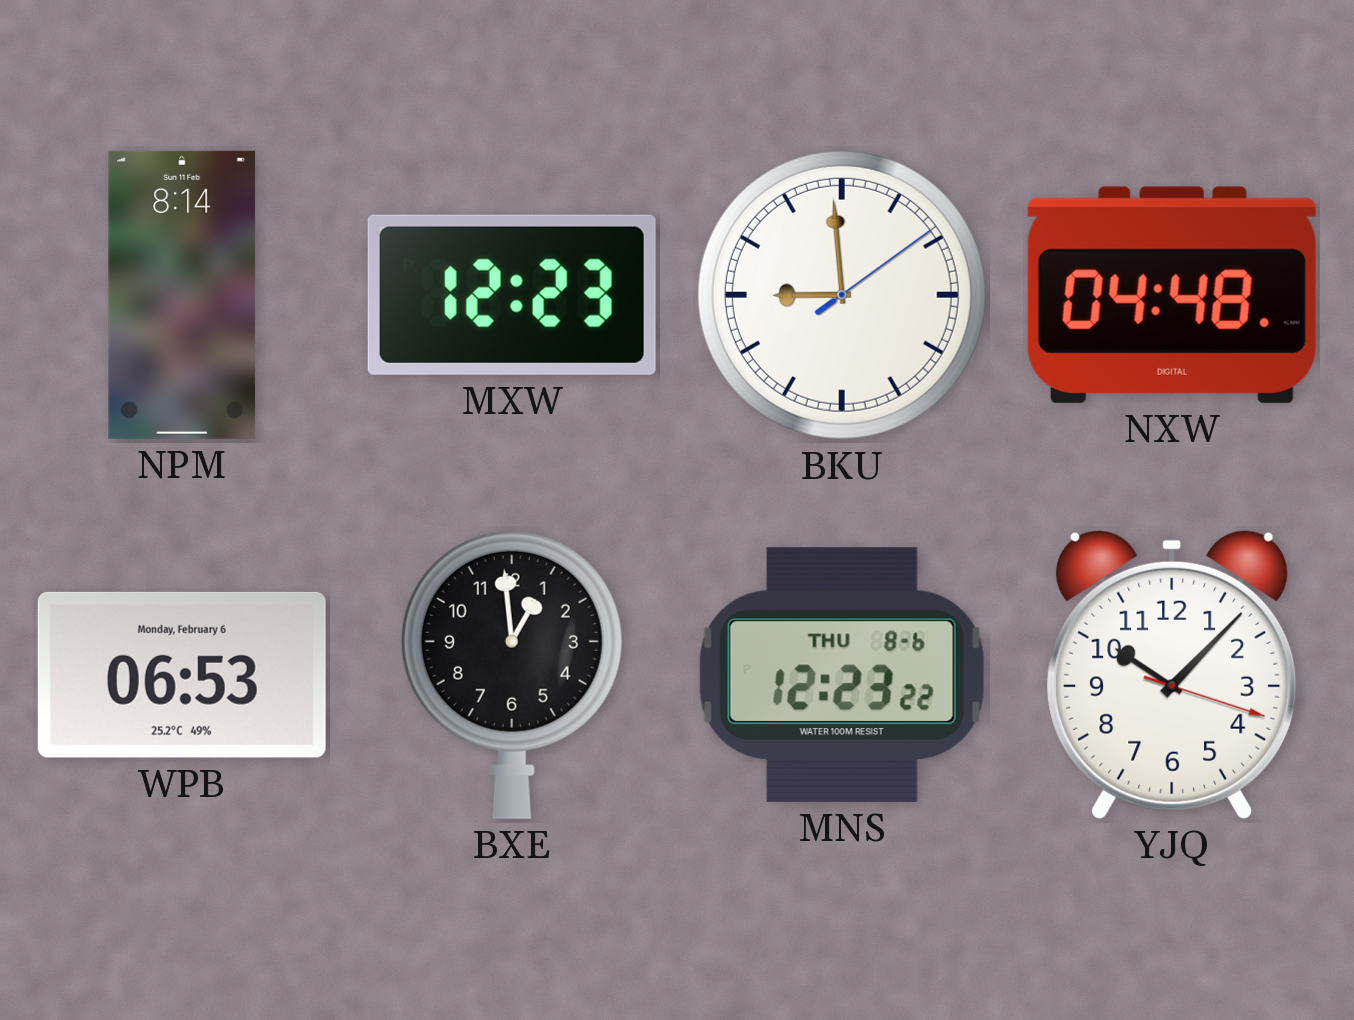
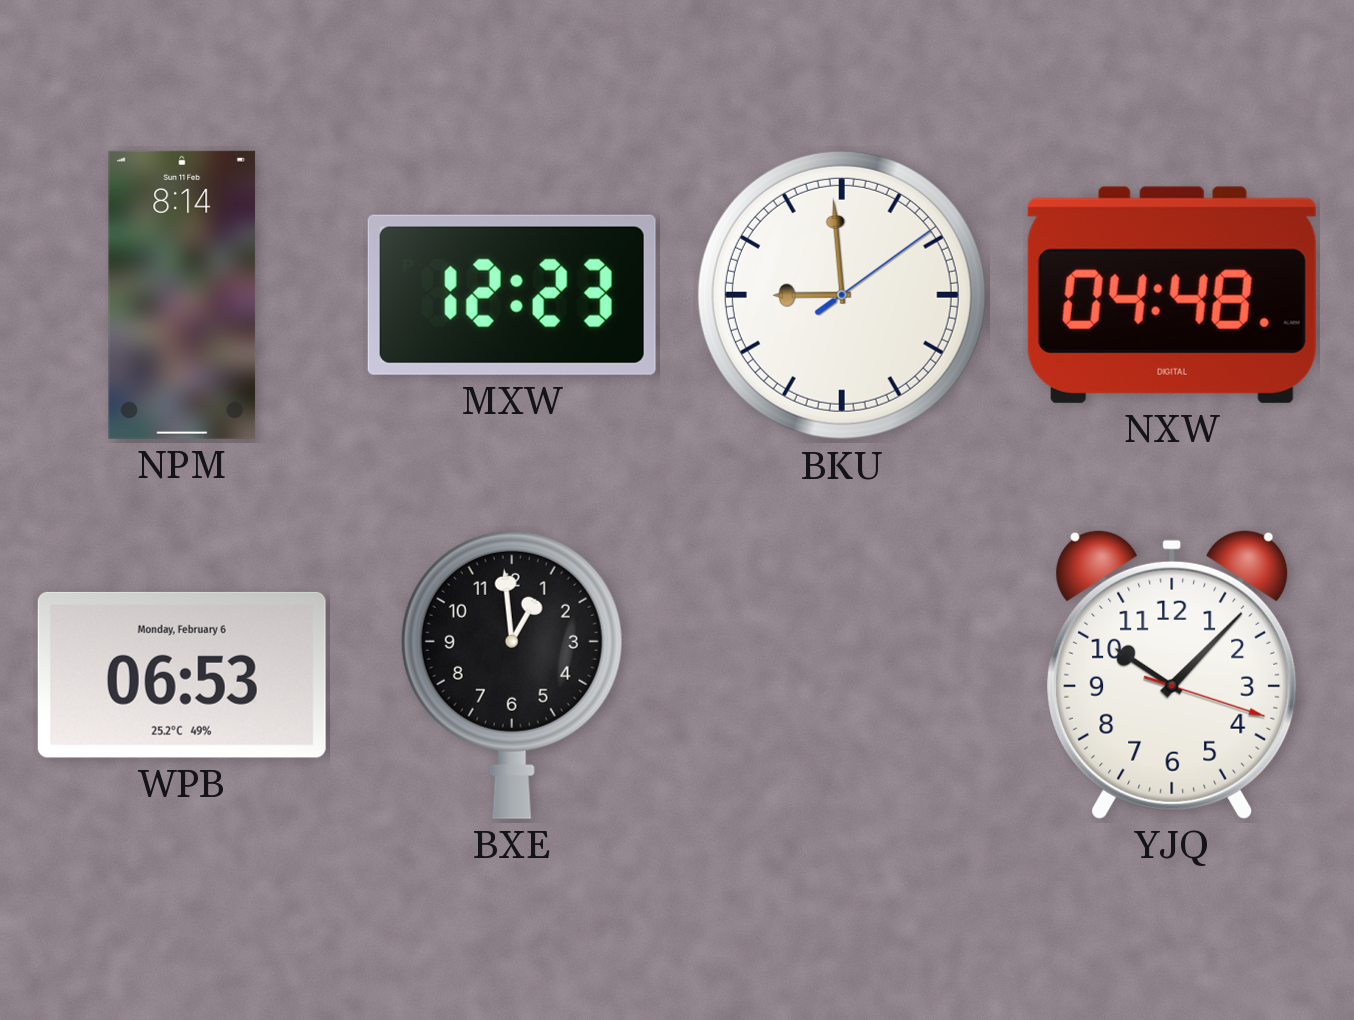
MNS: 12:23 -> none
